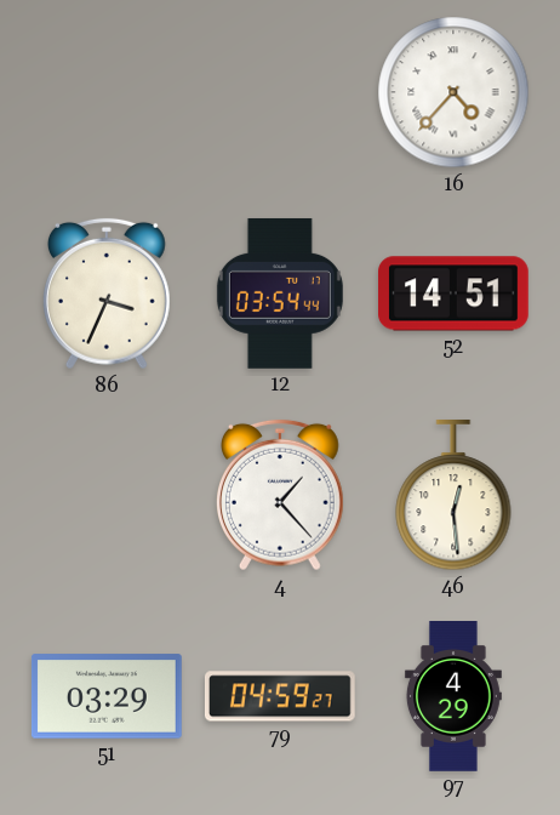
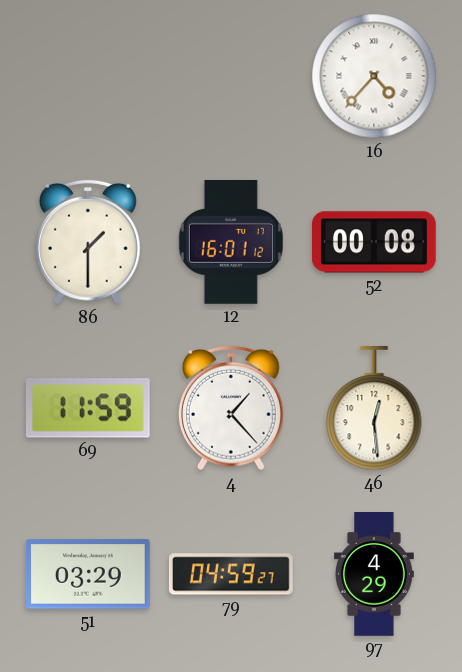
86: 3:34 -> 1:30
12: 03:54 -> 16:01
52: 14:51 -> 00:08
69: none -> 11:59
